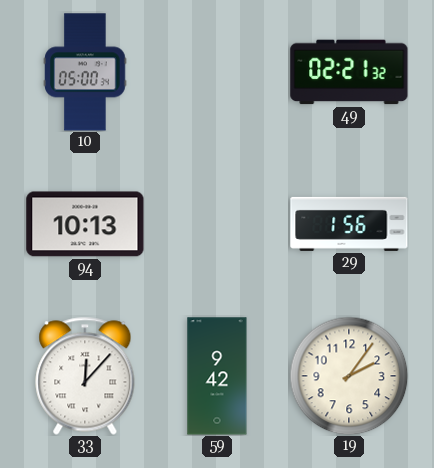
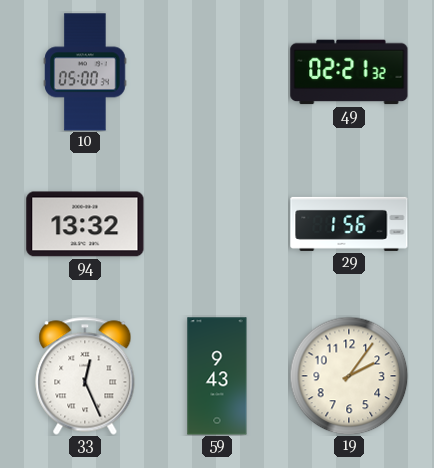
94: 10:13 -> 13:32
33: 12:07 -> 12:26
59: 9:42 -> 9:43
